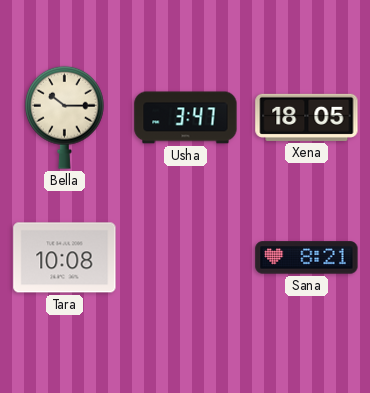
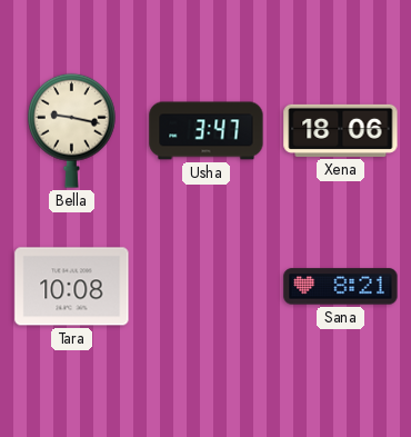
Bella: 10:15 -> 9:17
Xena: 18:05 -> 18:06
